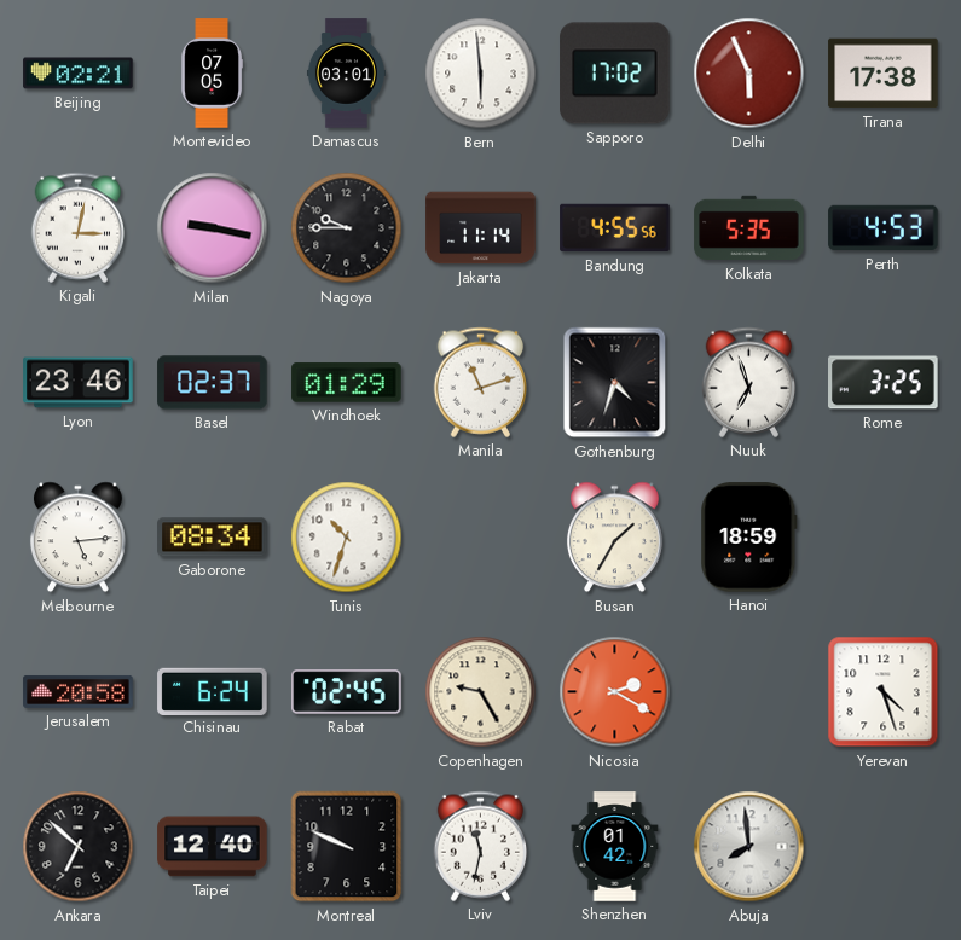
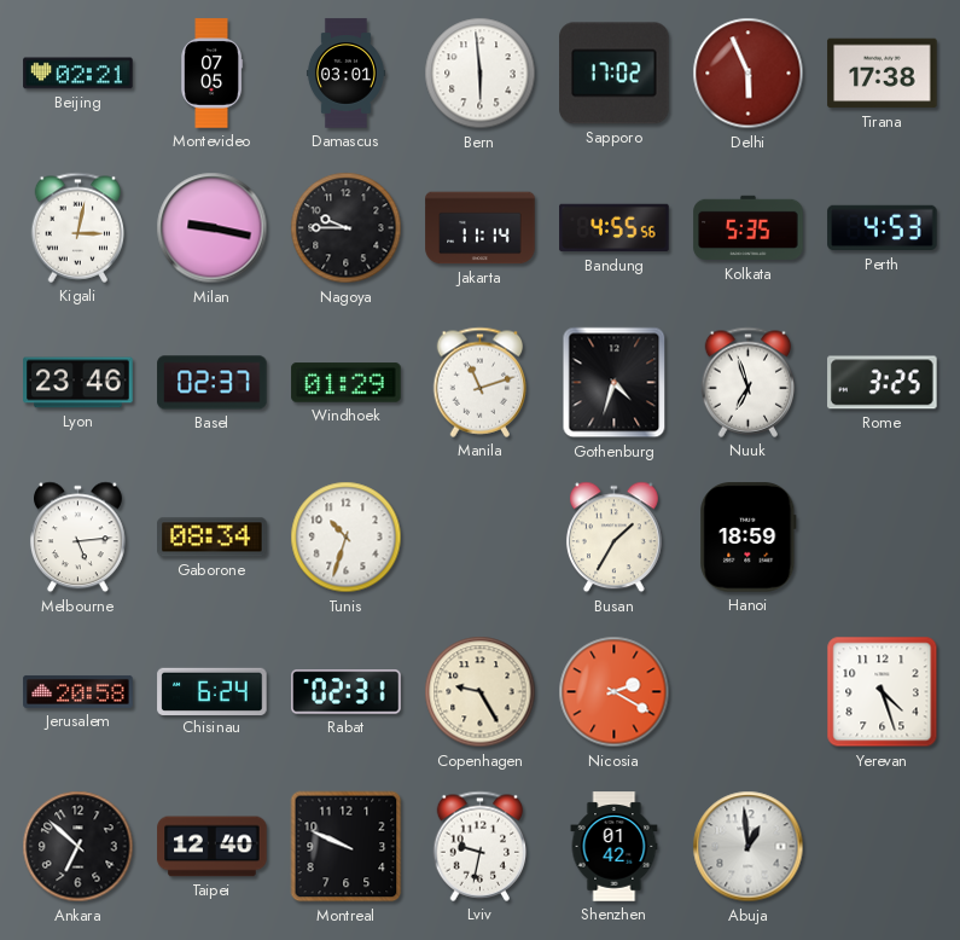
Rabat: 02:45 -> 02:31
Lviv: 11:32 -> 9:32
Abuja: 7:59 -> 12:59
